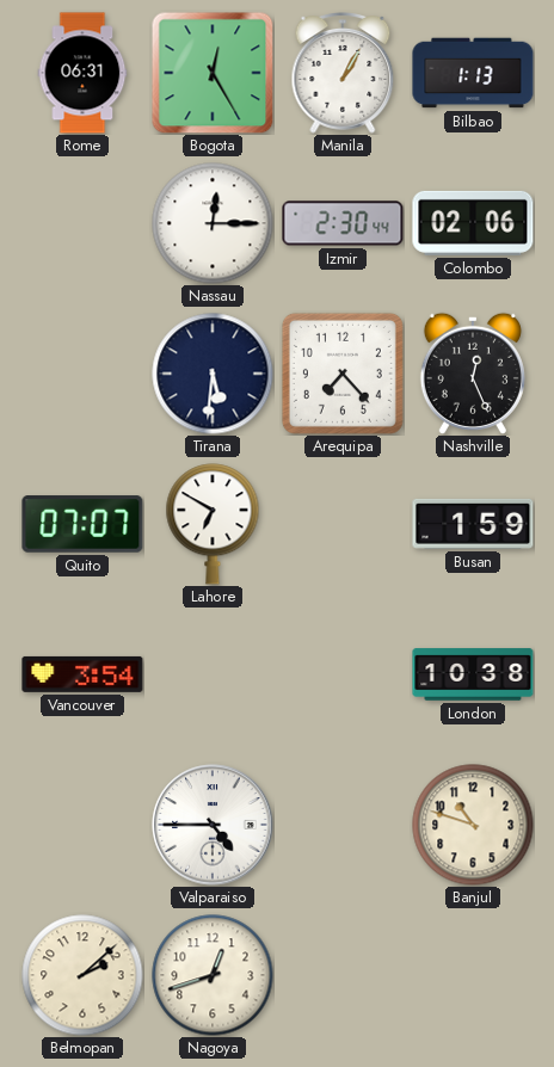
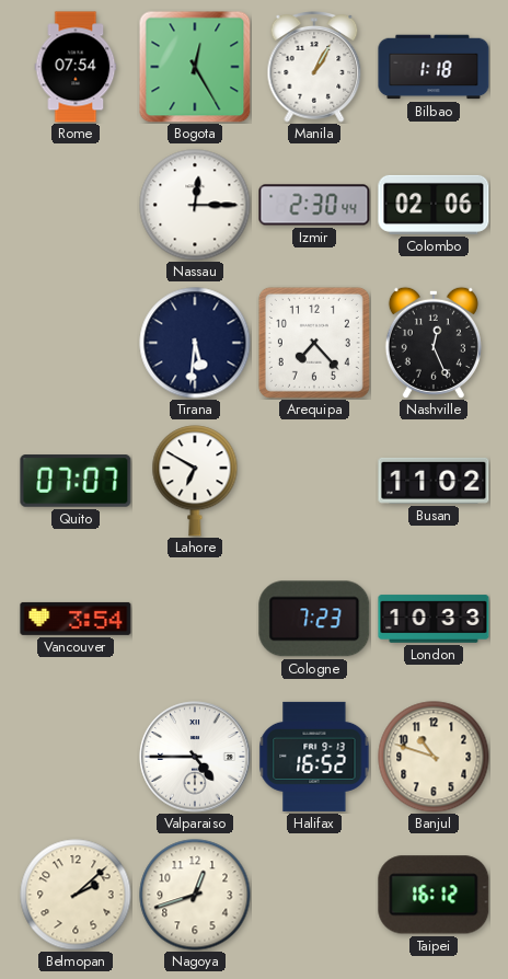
Rome: 06:31 -> 07:54
Bilbao: 1:13 -> 1:18
Busan: 1:59 -> 11:02
Cologne: none -> 7:23
London: 10:38 -> 10:33
Halifax: none -> 16:52
Taipei: none -> 16:12
